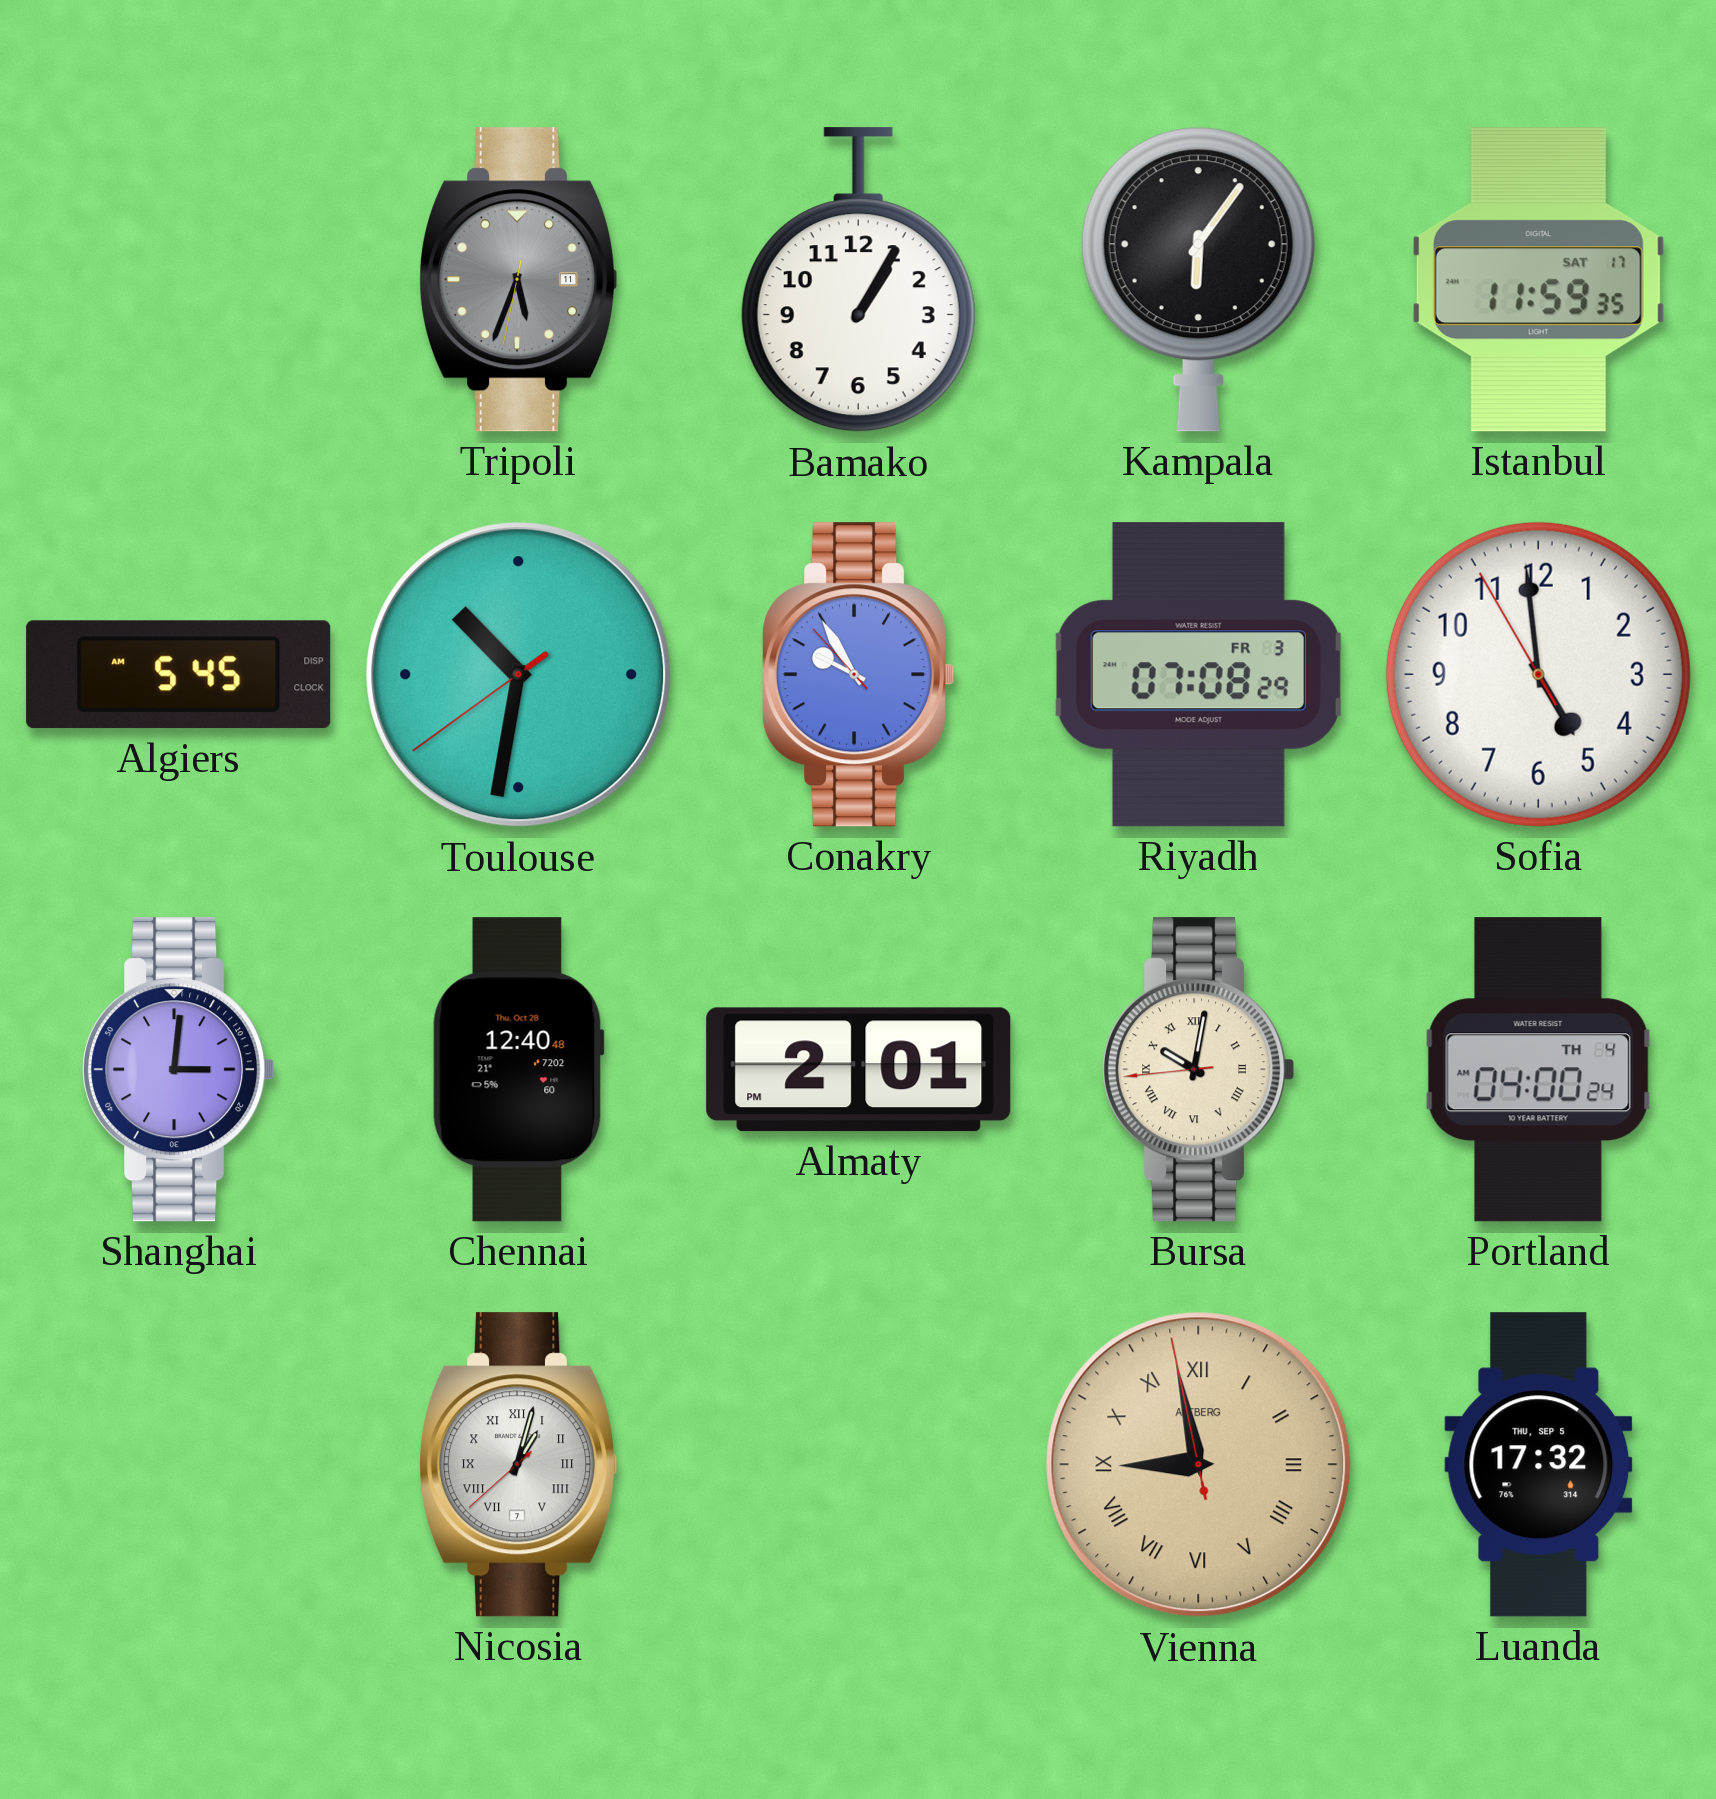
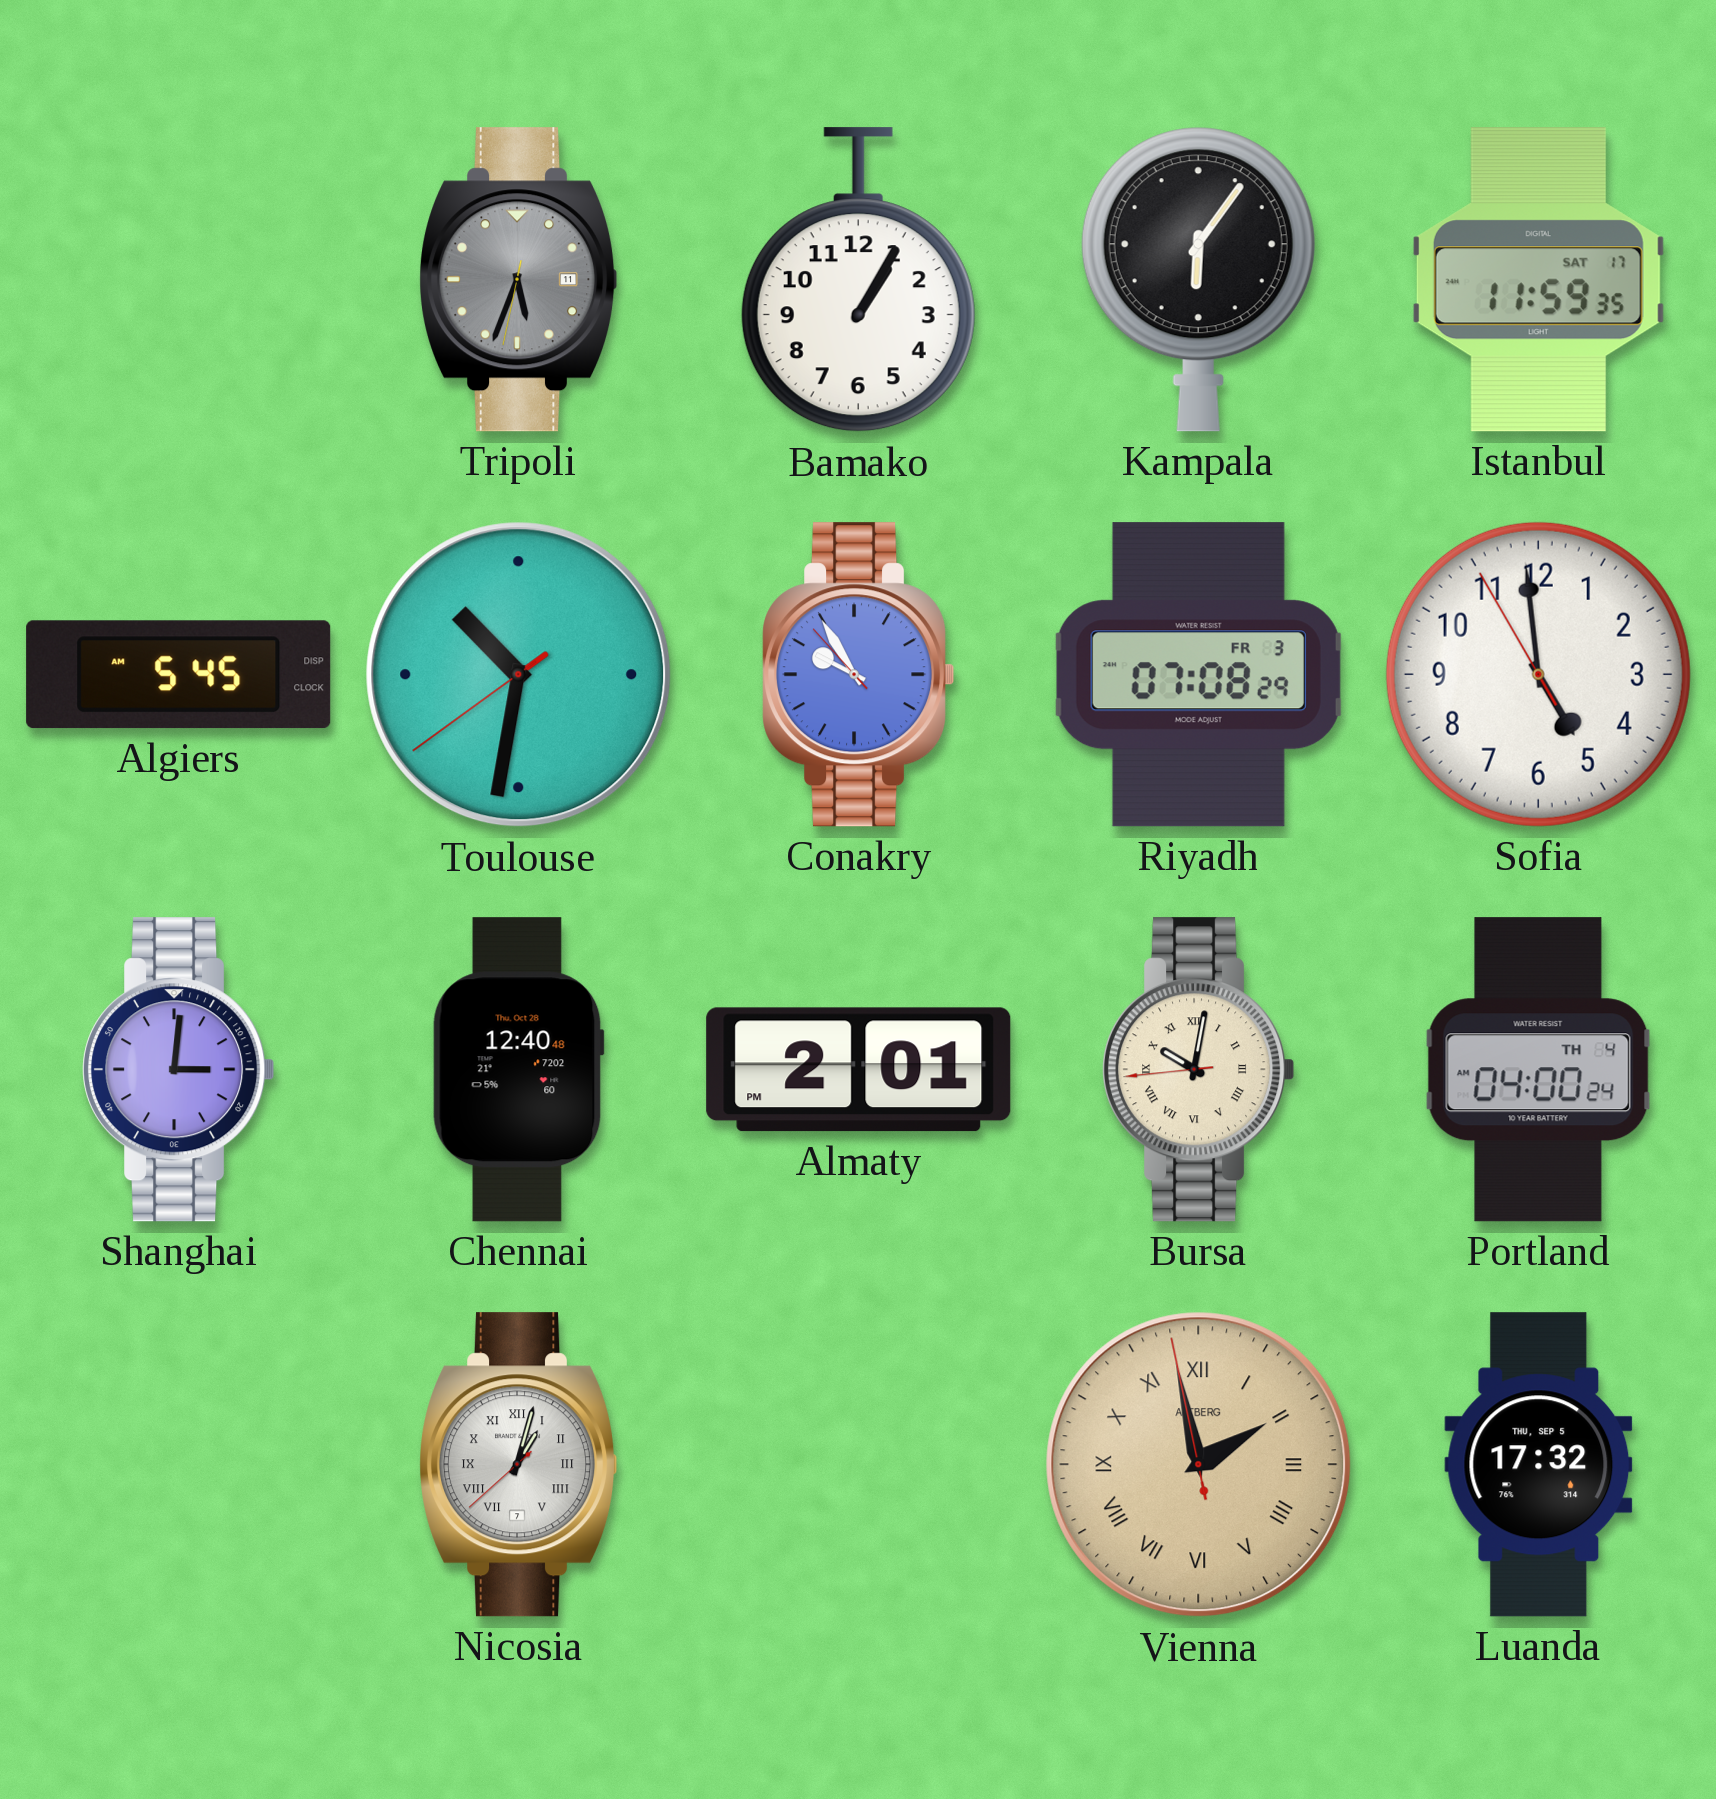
Vienna: 8:57 -> 1:57
